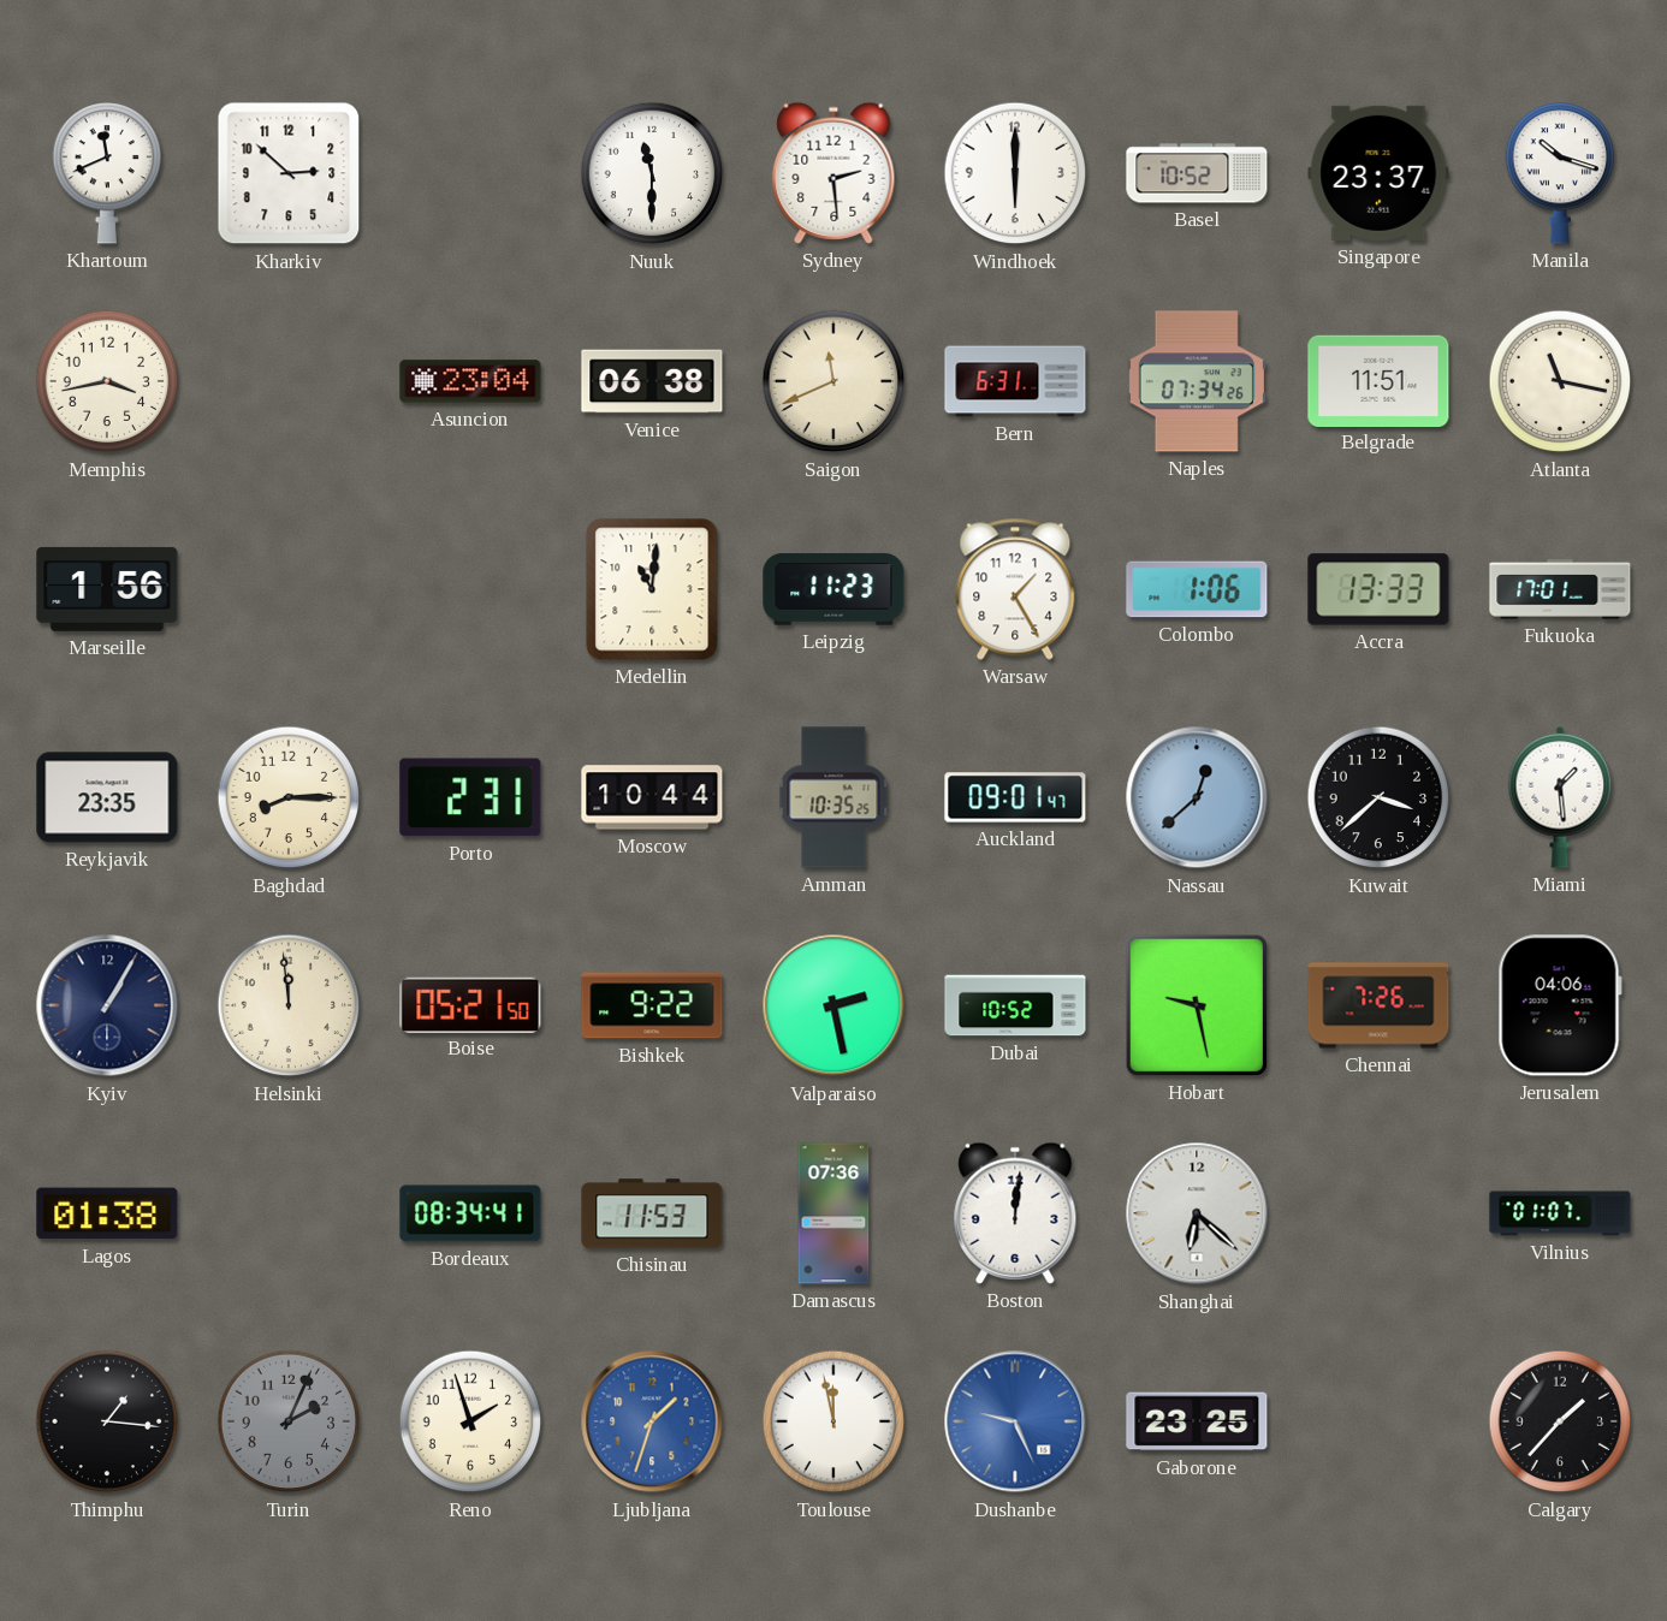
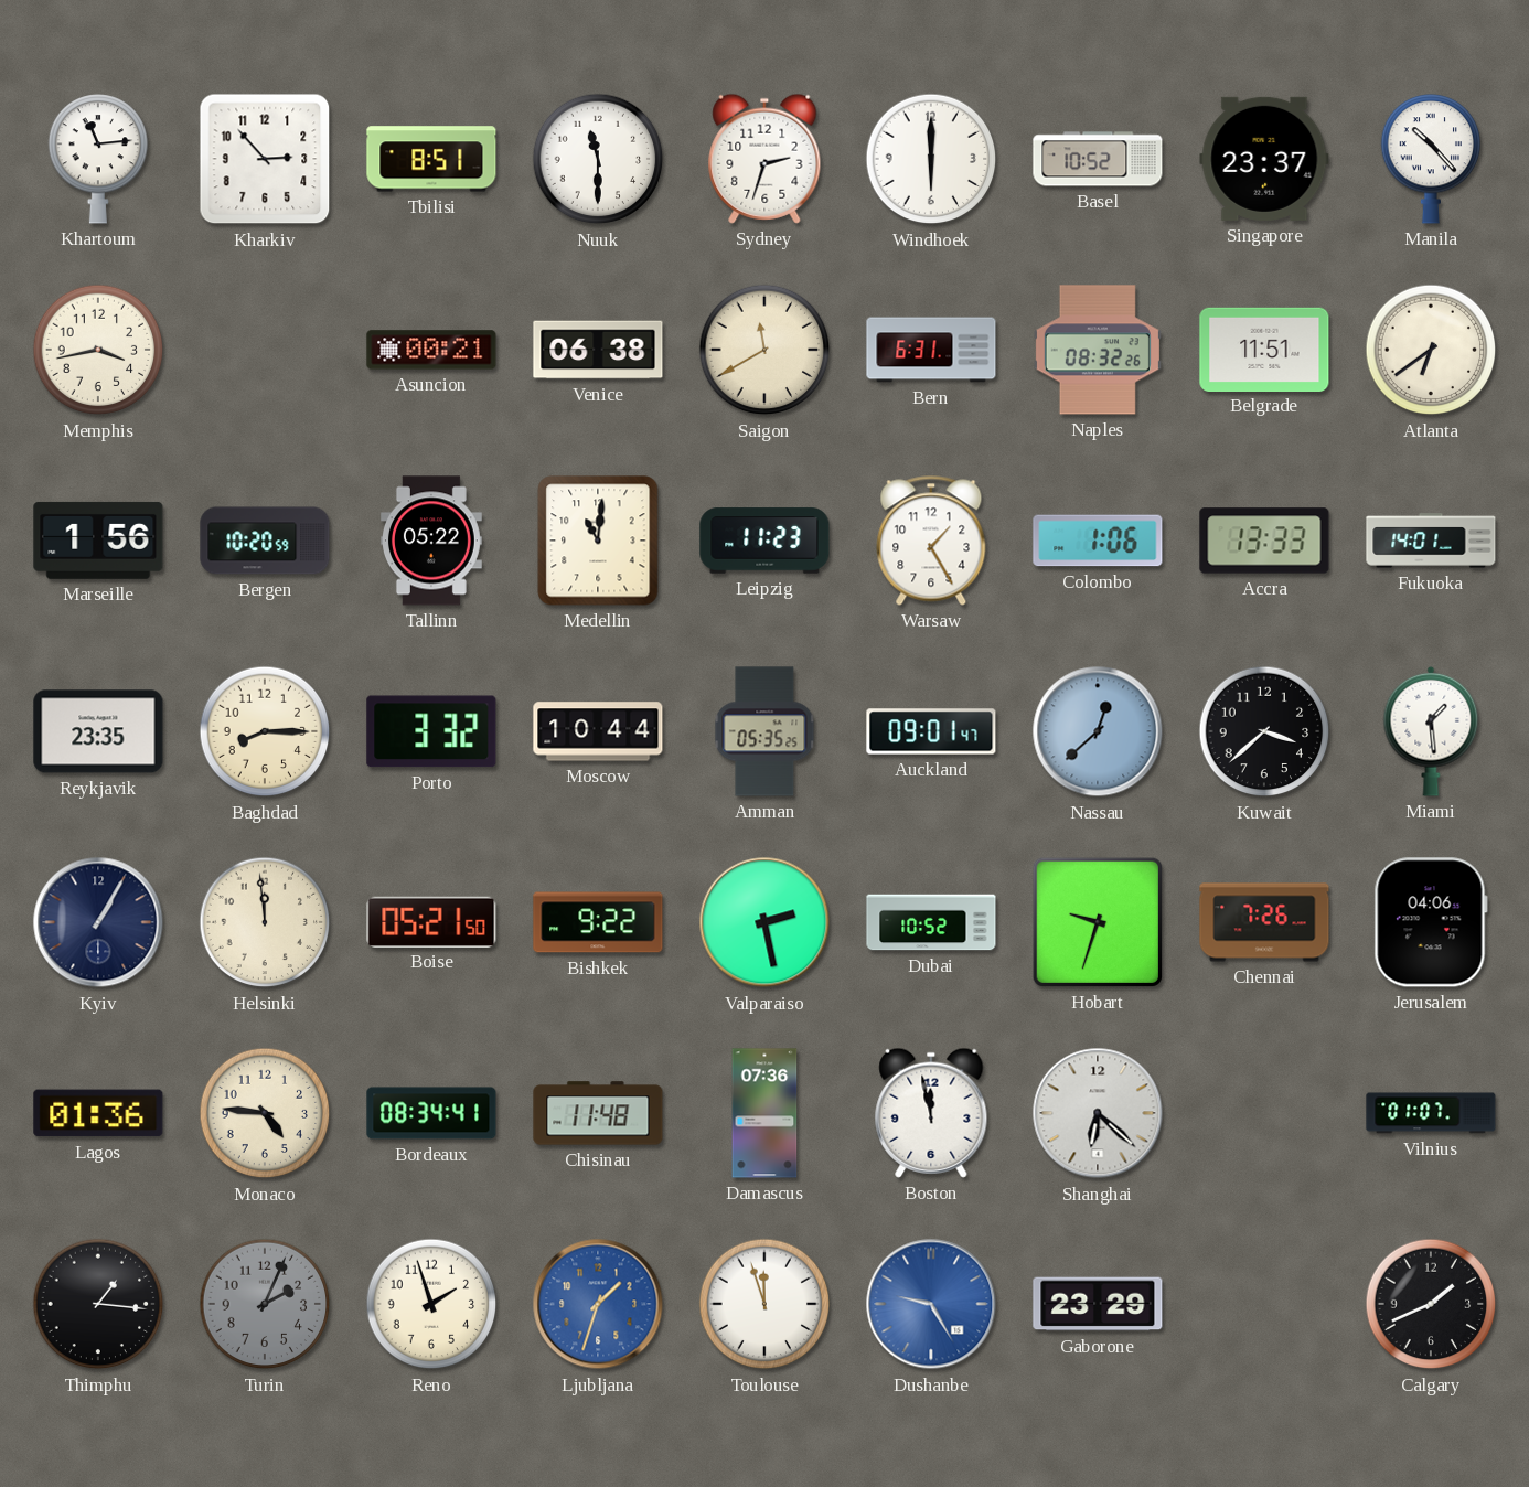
Khartoum: 11:41 -> 11:14
Kharkiv: 2:52 -> 2:53
Tbilisi: none -> 8:51
Sydney: 2:29 -> 2:33
Manila: 10:18 -> 10:23
Asuncion: 23:04 -> 00:21
Saigon: 11:41 -> 11:40
Naples: 07:34 -> 08:32
Atlanta: 11:17 -> 6:39
Bergen: none -> 10:20
Tallinn: none -> 05:22
Fukuoka: 17:01 -> 14:01
Porto: 2:31 -> 3:32
Amman: 10:35 -> 05:35
Hobart: 9:28 -> 9:33
Lagos: 01:38 -> 01:36
Monaco: none -> 4:46
Chisinau: 11:53 -> 11:48
Boston: 12:01 -> 11:58
Toulouse: 11:58 -> 11:57
Dushanbe: 9:26 -> 9:25
Gaborone: 23:25 -> 23:29
Calgary: 1:37 -> 1:41
